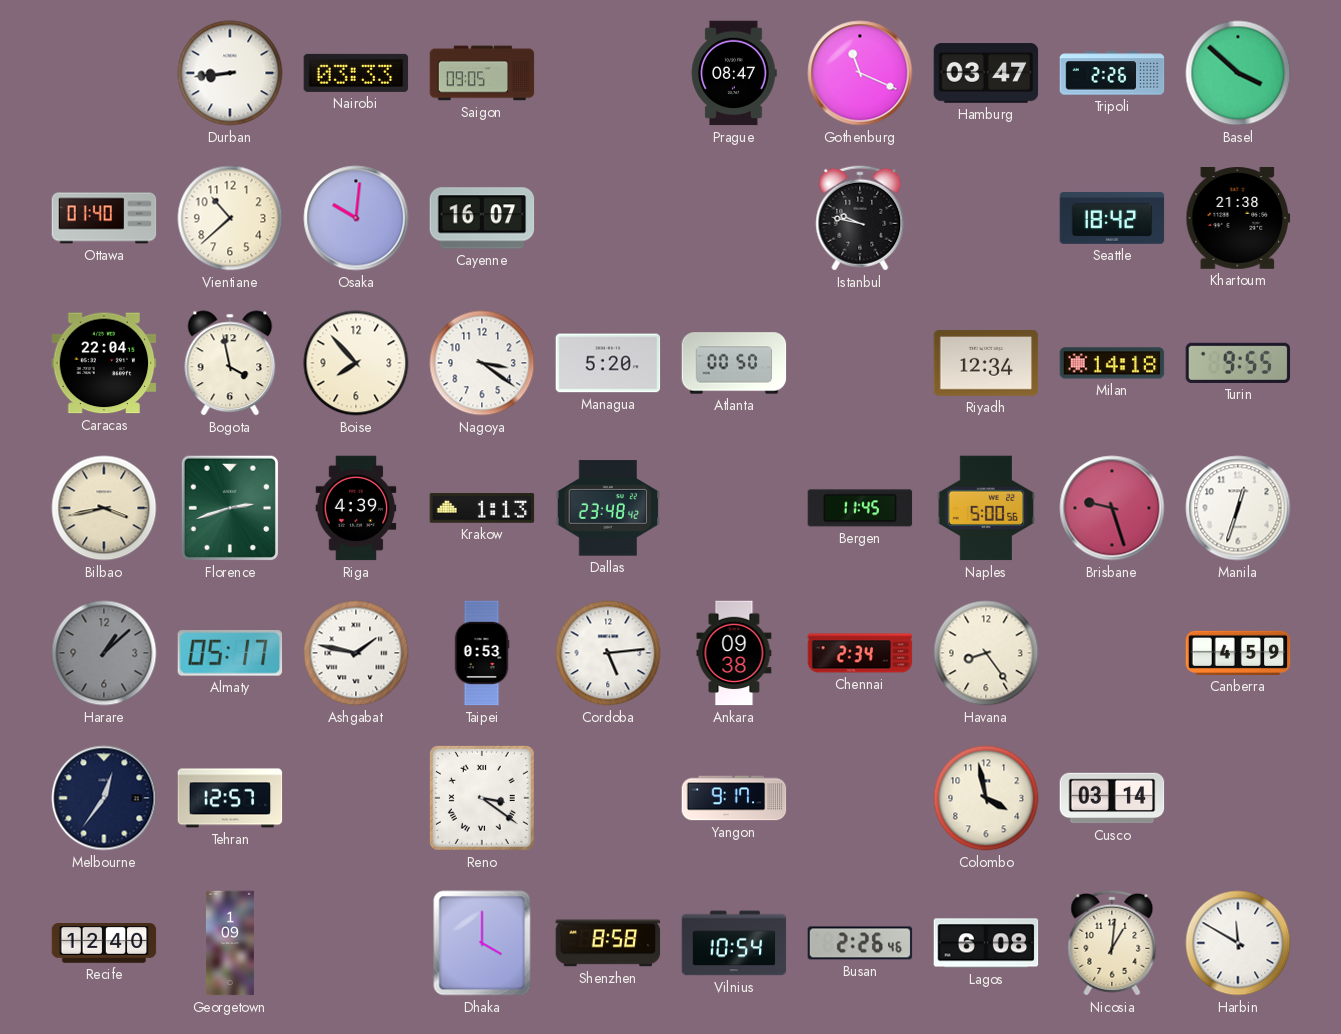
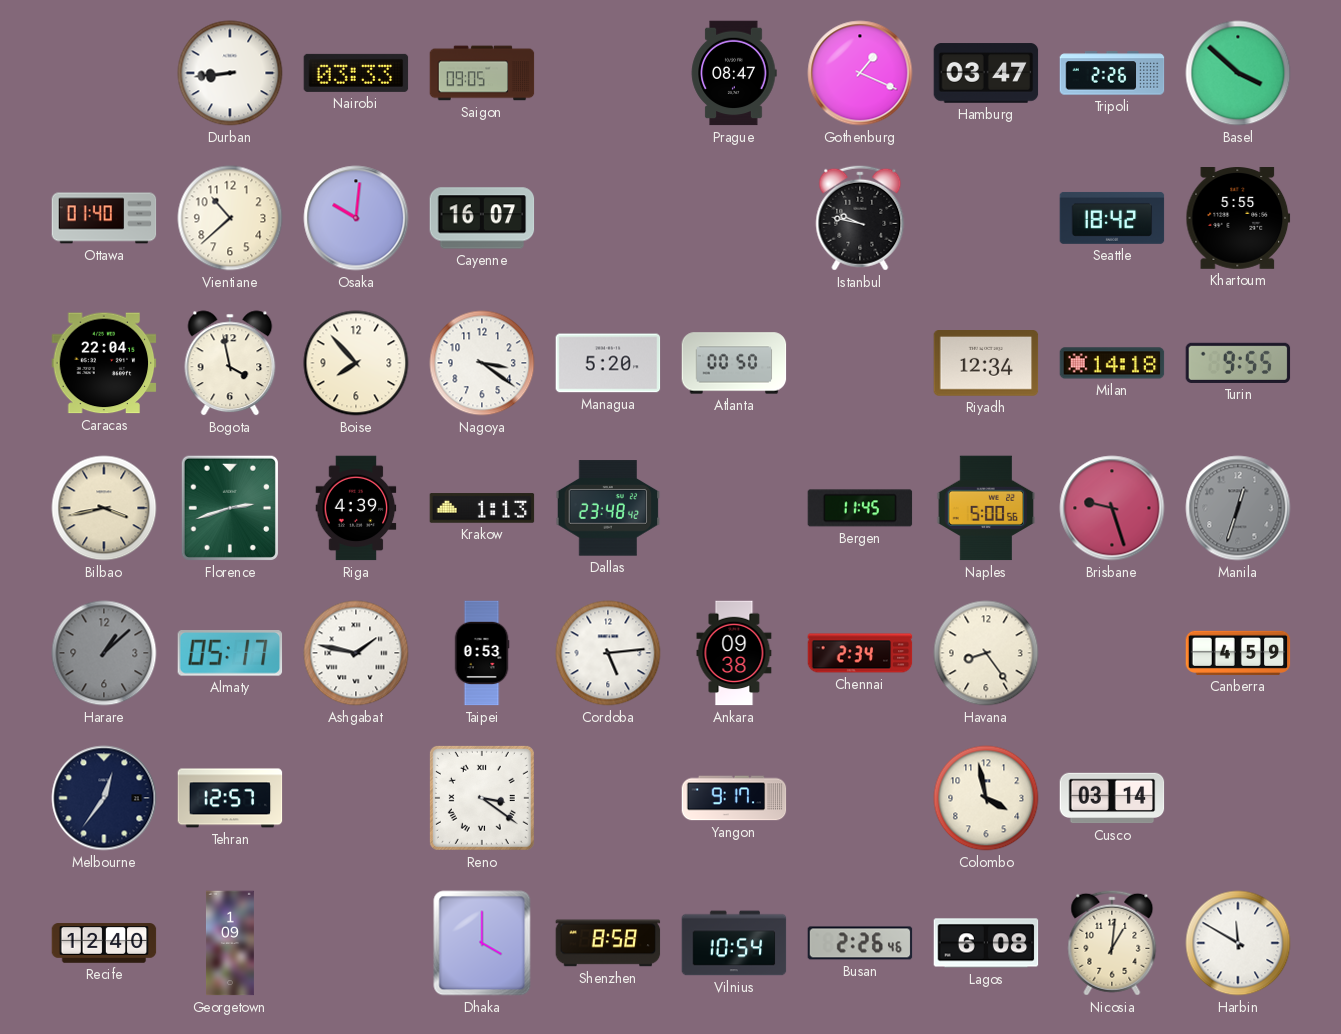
Gothenburg: 11:19 -> 1:19
Khartoum: 21:38 -> 5:55
Manila dial: white -> grey
